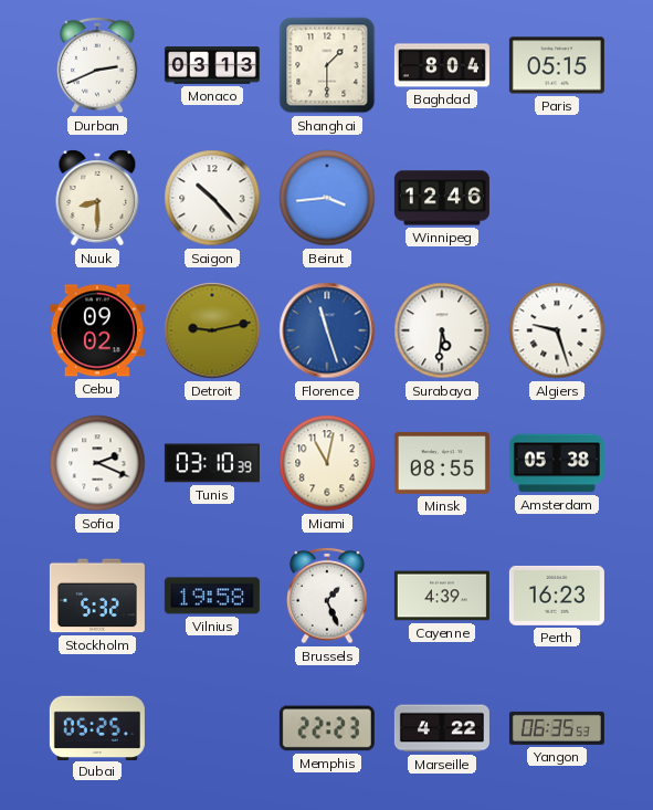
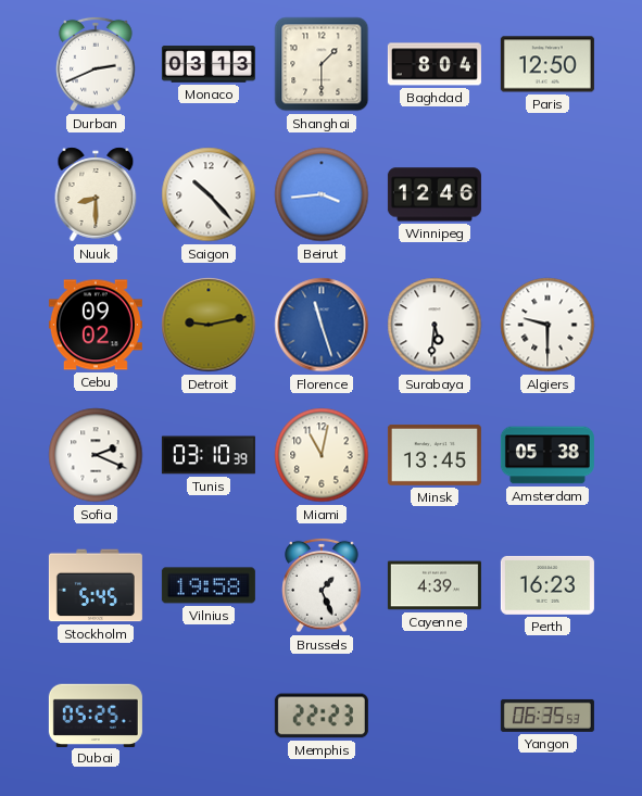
Paris: 05:15 -> 12:50
Algiers: 9:27 -> 9:30
Minsk: 08:55 -> 13:45
Stockholm: 5:32 -> 5:45
Marseille: 4:22 -> none
